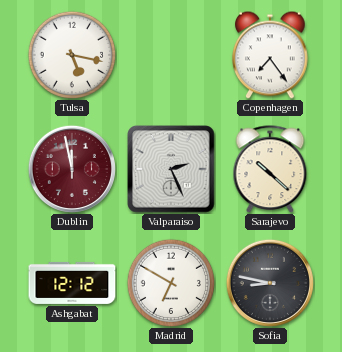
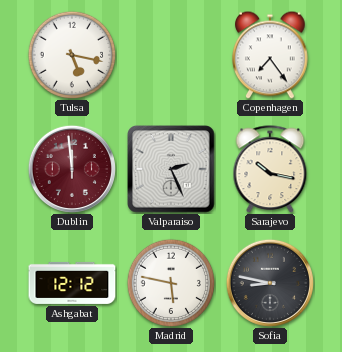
Dublin: 11:58 -> 11:59
Sarajevo: 10:22 -> 10:17
Madrid: 6:50 -> 5:47
